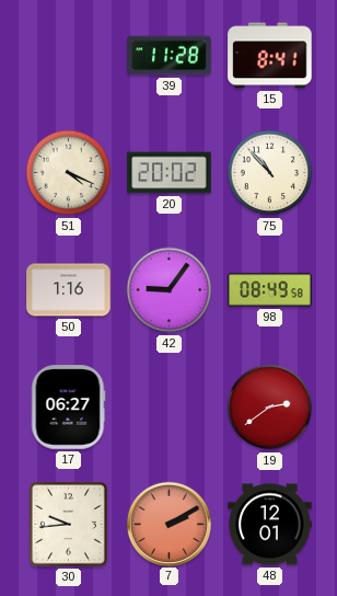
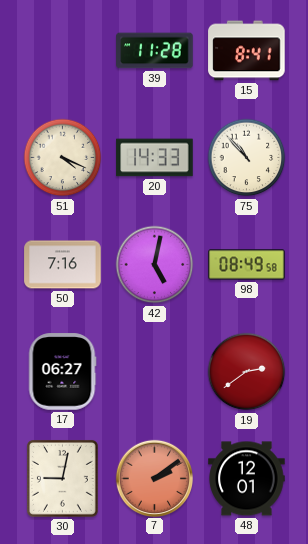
20: 20:02 -> 14:33
50: 1:16 -> 7:16
42: 9:06 -> 5:02
30: 9:44 -> 9:02
7: 2:10 -> 2:09
